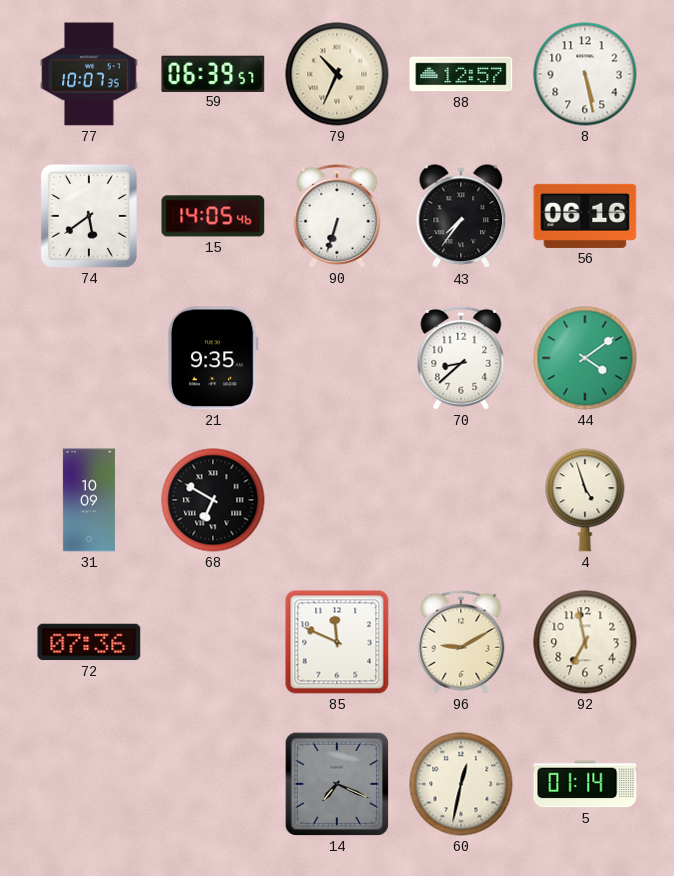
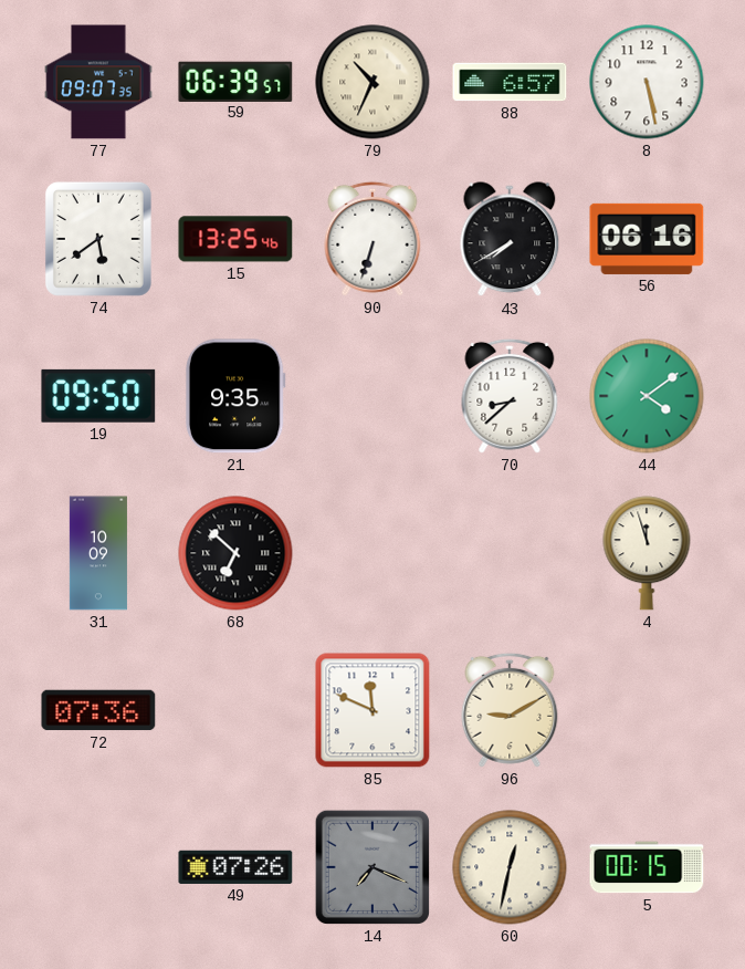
77: 10:07 -> 09:07
88: 12:57 -> 6:57
15: 14:05 -> 13:25
43: 7:36 -> 7:40
19: none -> 09:50
68: 6:50 -> 6:52
4: 4:57 -> 11:57
92: 6:58 -> none
49: none -> 07:26
5: 01:14 -> 00:15
